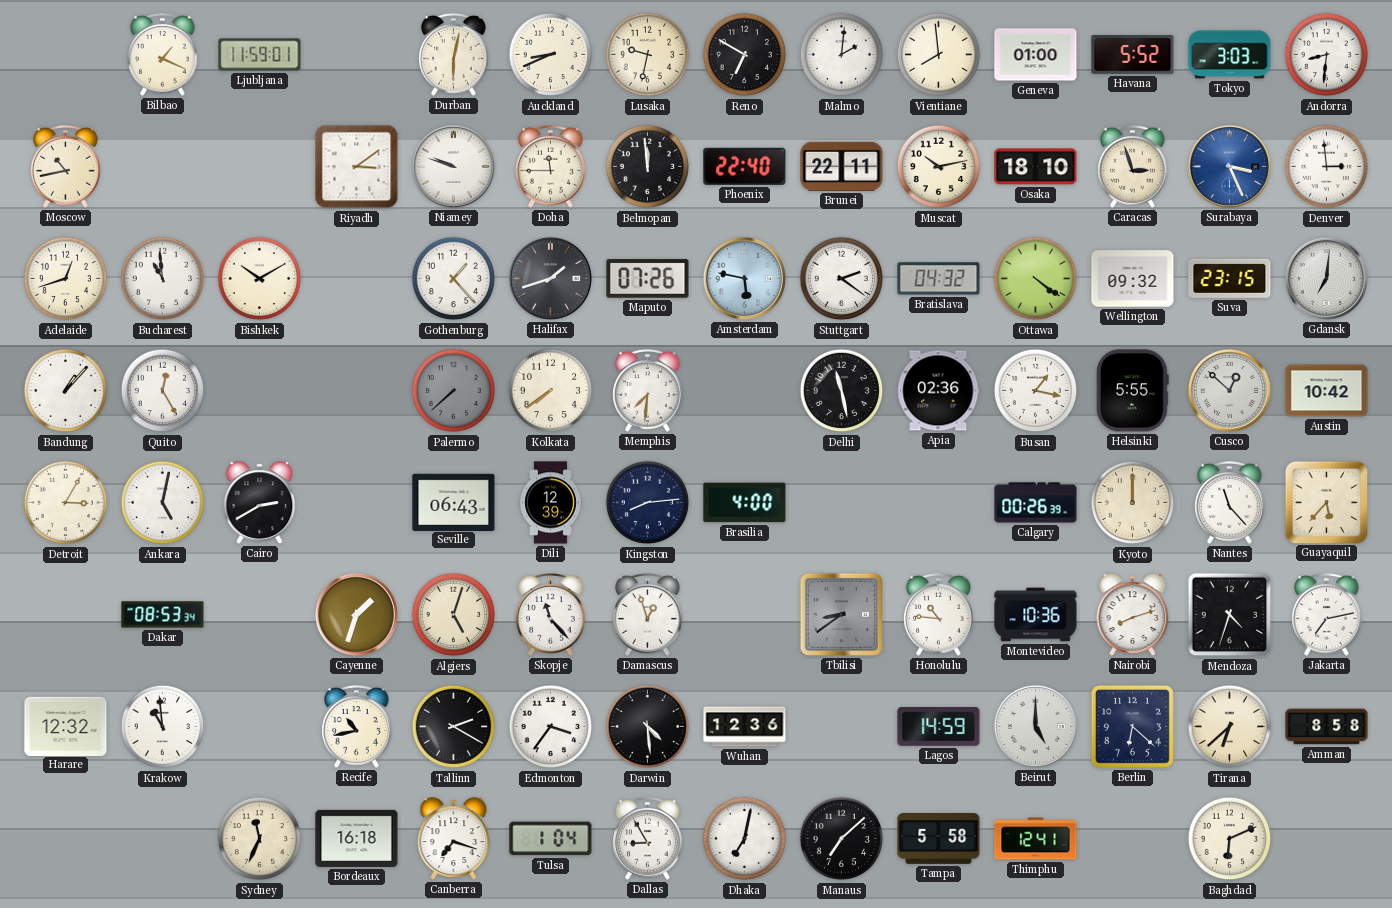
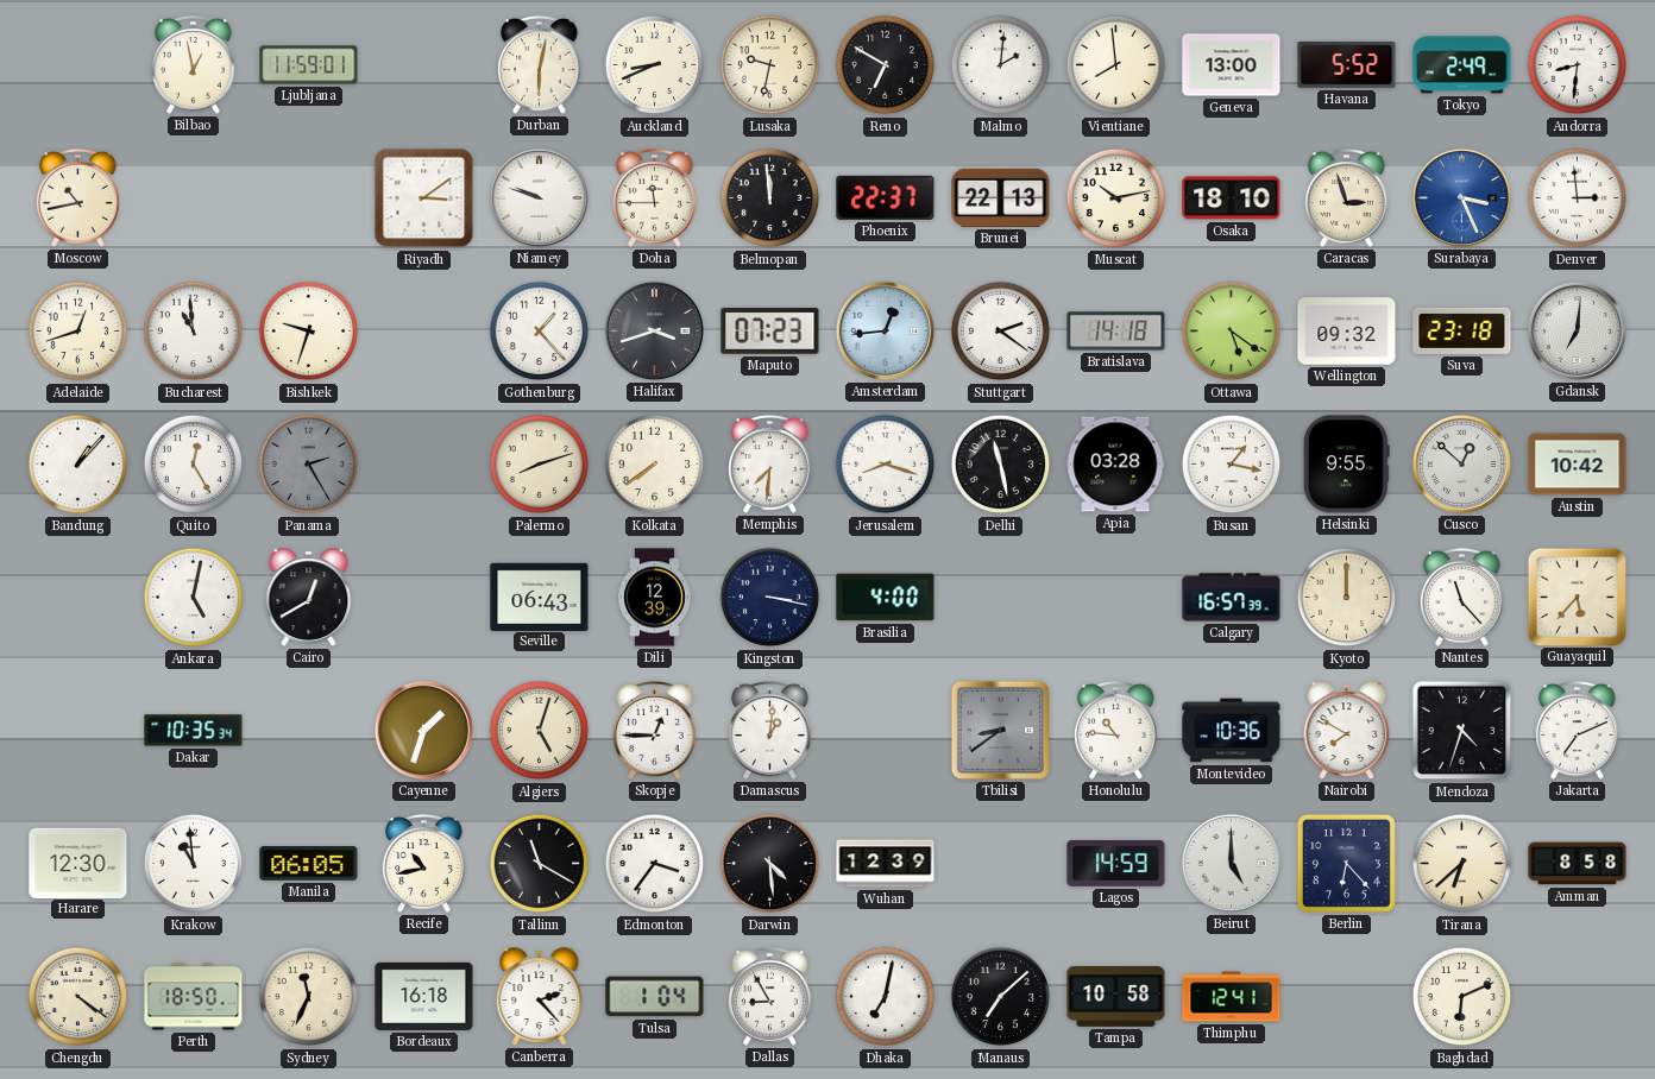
Bilbao: 1:19 -> 12:58
Geneva: 01:00 -> 13:00
Tokyo: 3:03 -> 2:49
Phoenix: 22:40 -> 22:37
Brunei: 22:11 -> 22:13
Bishkek: 10:10 -> 9:33
Halifax: 1:42 -> 3:42
Maputo: 07:26 -> 07:23
Amsterdam: 5:47 -> 12:44
Bratislava: 04:32 -> 14:18
Ottawa: 4:21 -> 5:21
Suva: 23:15 -> 23:18
Panama: none -> 2:25
Palermo: 7:38 -> 8:12
Palermo dial: grey -> cream
Jerusalem: none -> 8:18
Apia: 02:36 -> 03:28
Helsinki: 5:55 -> 9:55
Detroit: 3:05 -> none
Cairo: 2:40 -> 12:40
Kingston: 8:14 -> 3:17
Calgary: 00:26 -> 16:57
Dakar: 08:53 -> 10:35
Skopje: 11:23 -> 12:45
Damascus: 12:57 -> 1:01
Nairobi: 8:12 -> 7:50
Jakarta: 7:13 -> 7:11
Harare: 12:32 -> 12:30
Manila: none -> 06:05
Tallinn: 2:20 -> 11:20
Wuhan: 12:36 -> 12:39
Berlin: 6:22 -> 6:23
Chengdu: none -> 4:21
Perth: none -> 18:50
Canberra: 7:18 -> 2:23
Tampa: 5:58 -> 10:58
